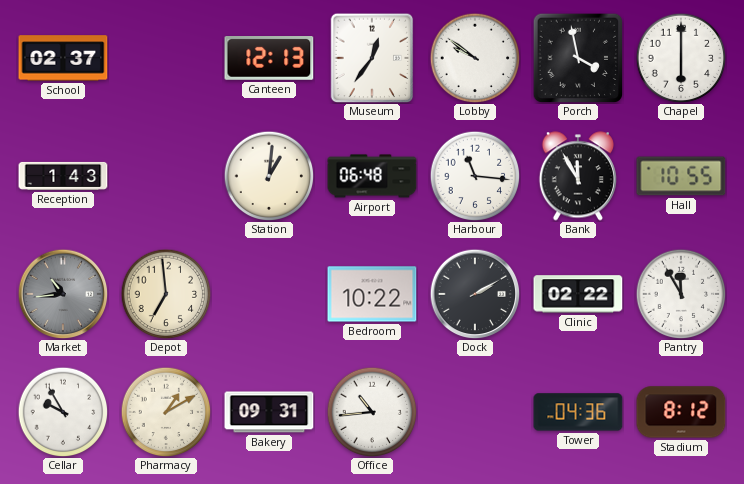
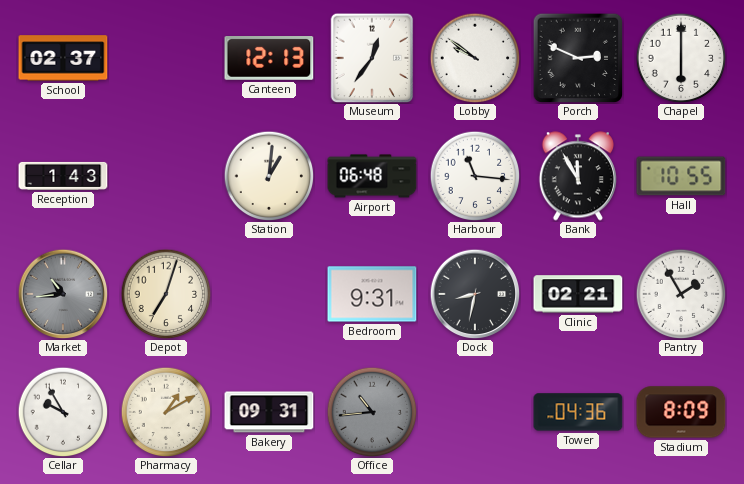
Porch: 3:58 -> 2:49
Depot: 6:59 -> 7:03
Bedroom: 10:22 -> 9:31
Dock: 2:10 -> 8:32
Clinic: 02:22 -> 02:21
Pantry: 11:55 -> 1:55
Office dial: white -> grey
Stadium: 8:12 -> 8:09
